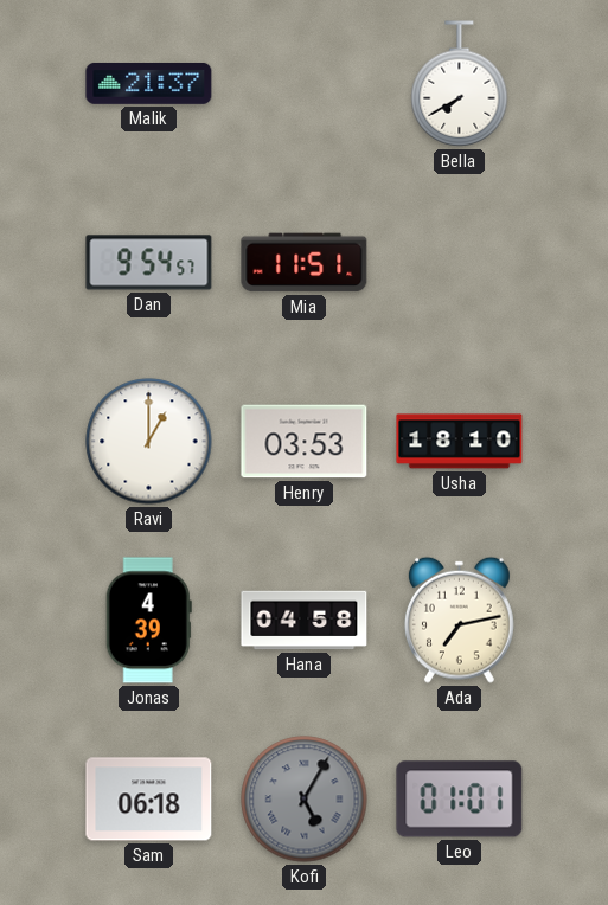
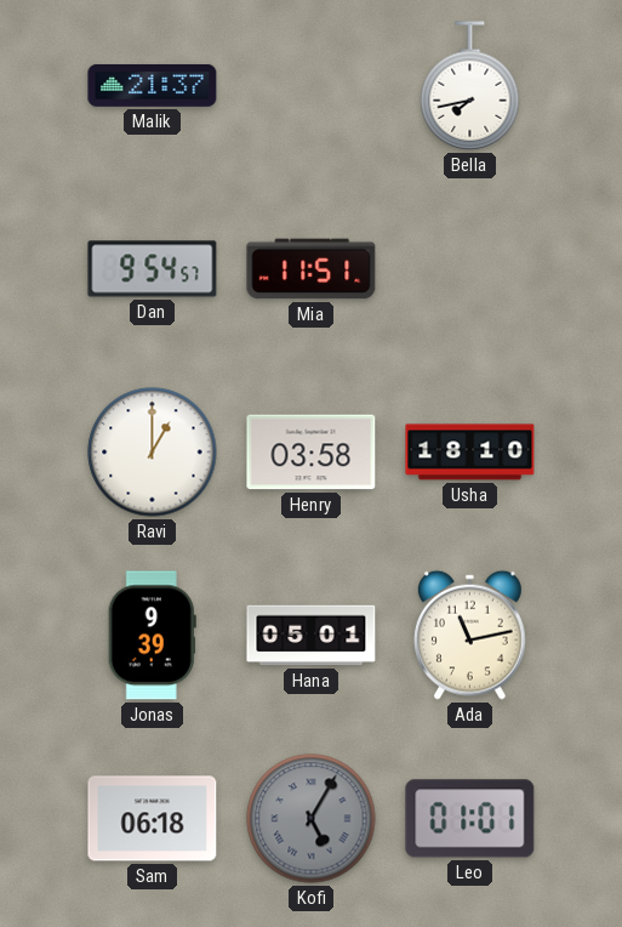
Bella: 7:40 -> 7:43
Henry: 03:53 -> 03:58
Jonas: 4:39 -> 9:39
Hana: 04:58 -> 05:01
Ada: 7:13 -> 11:13
